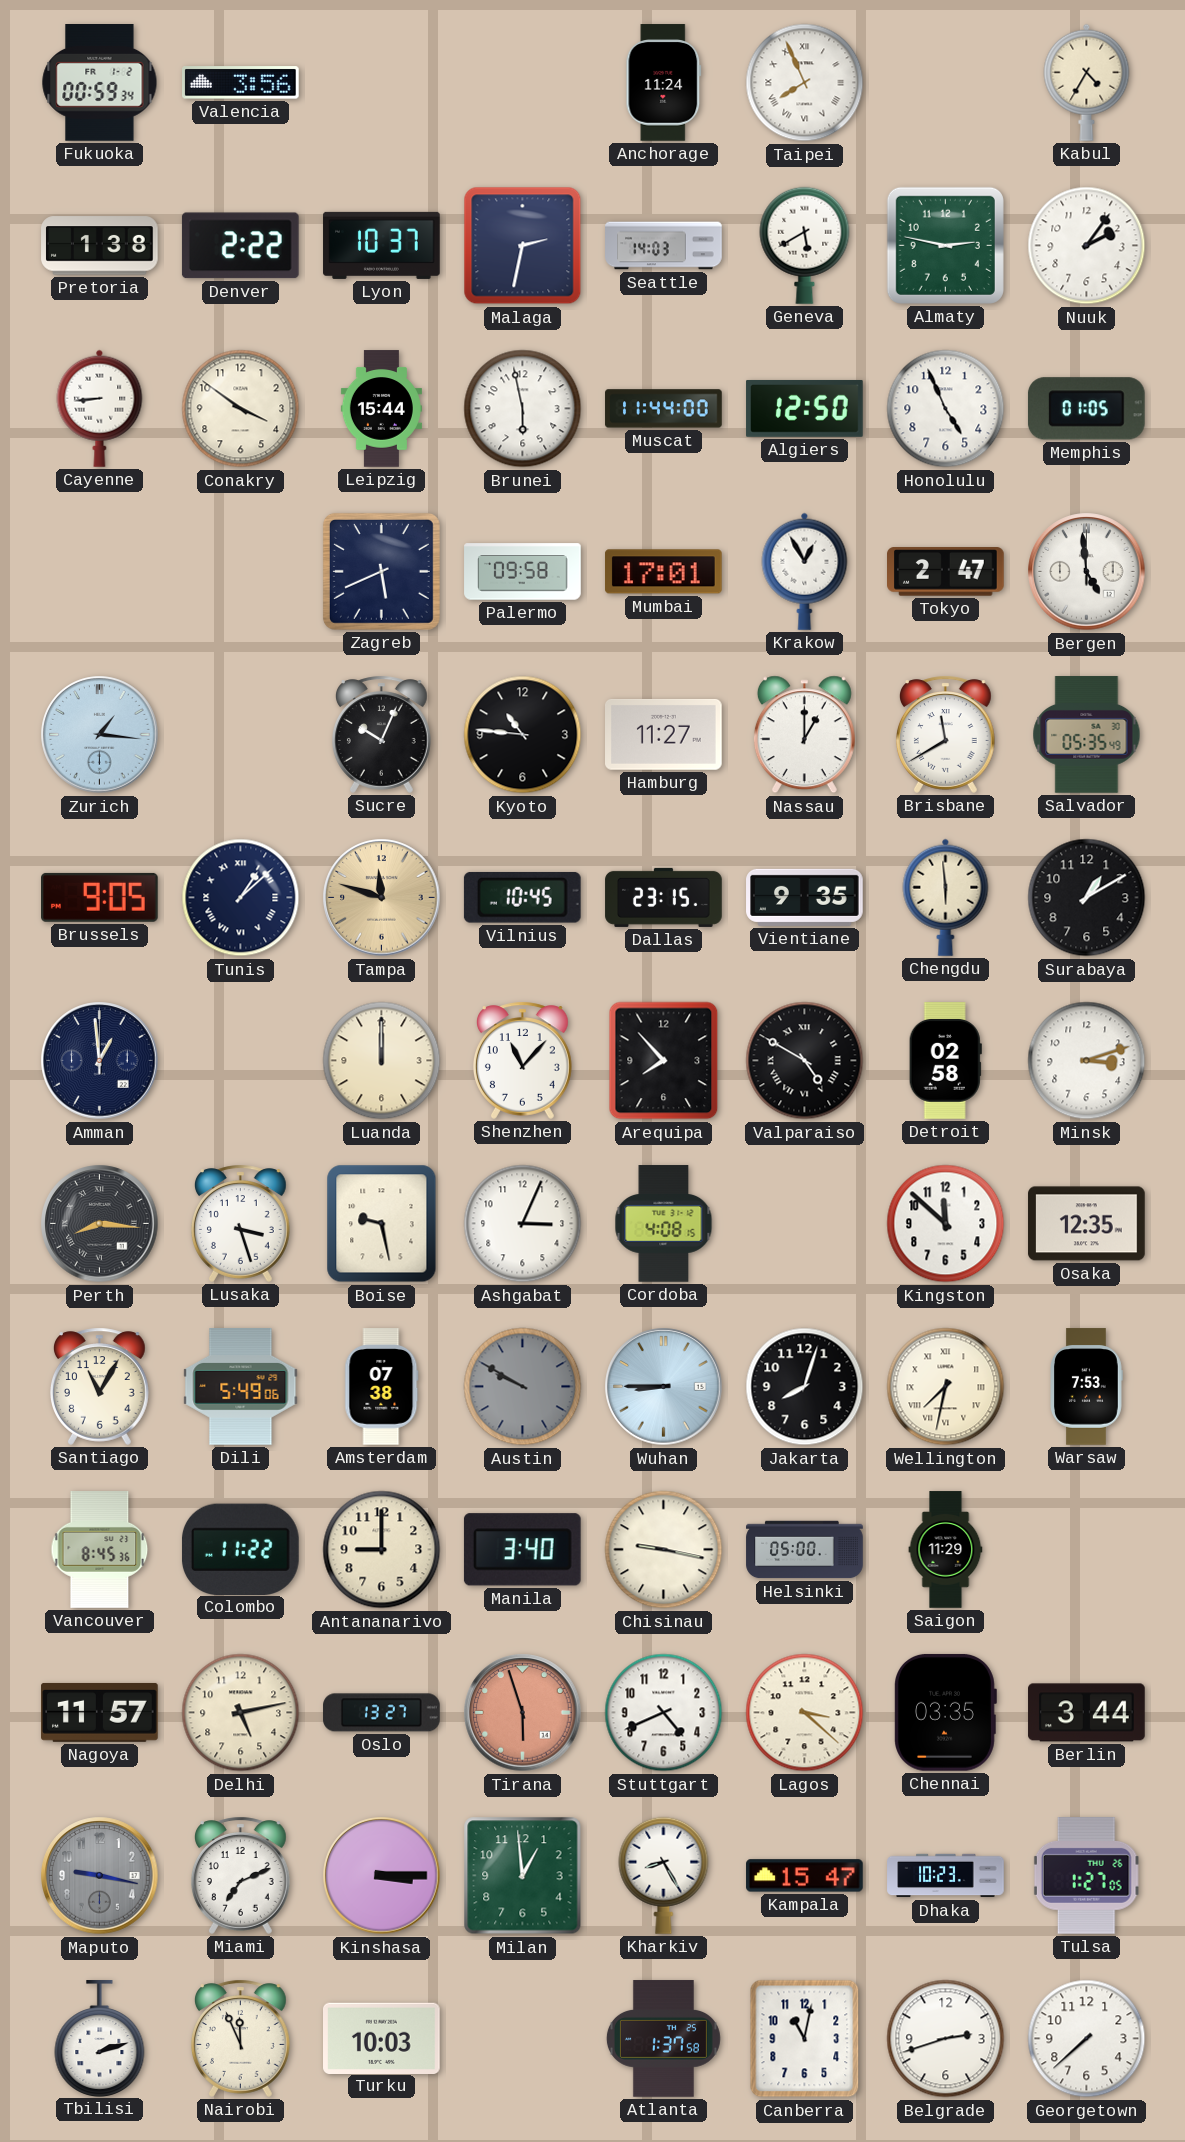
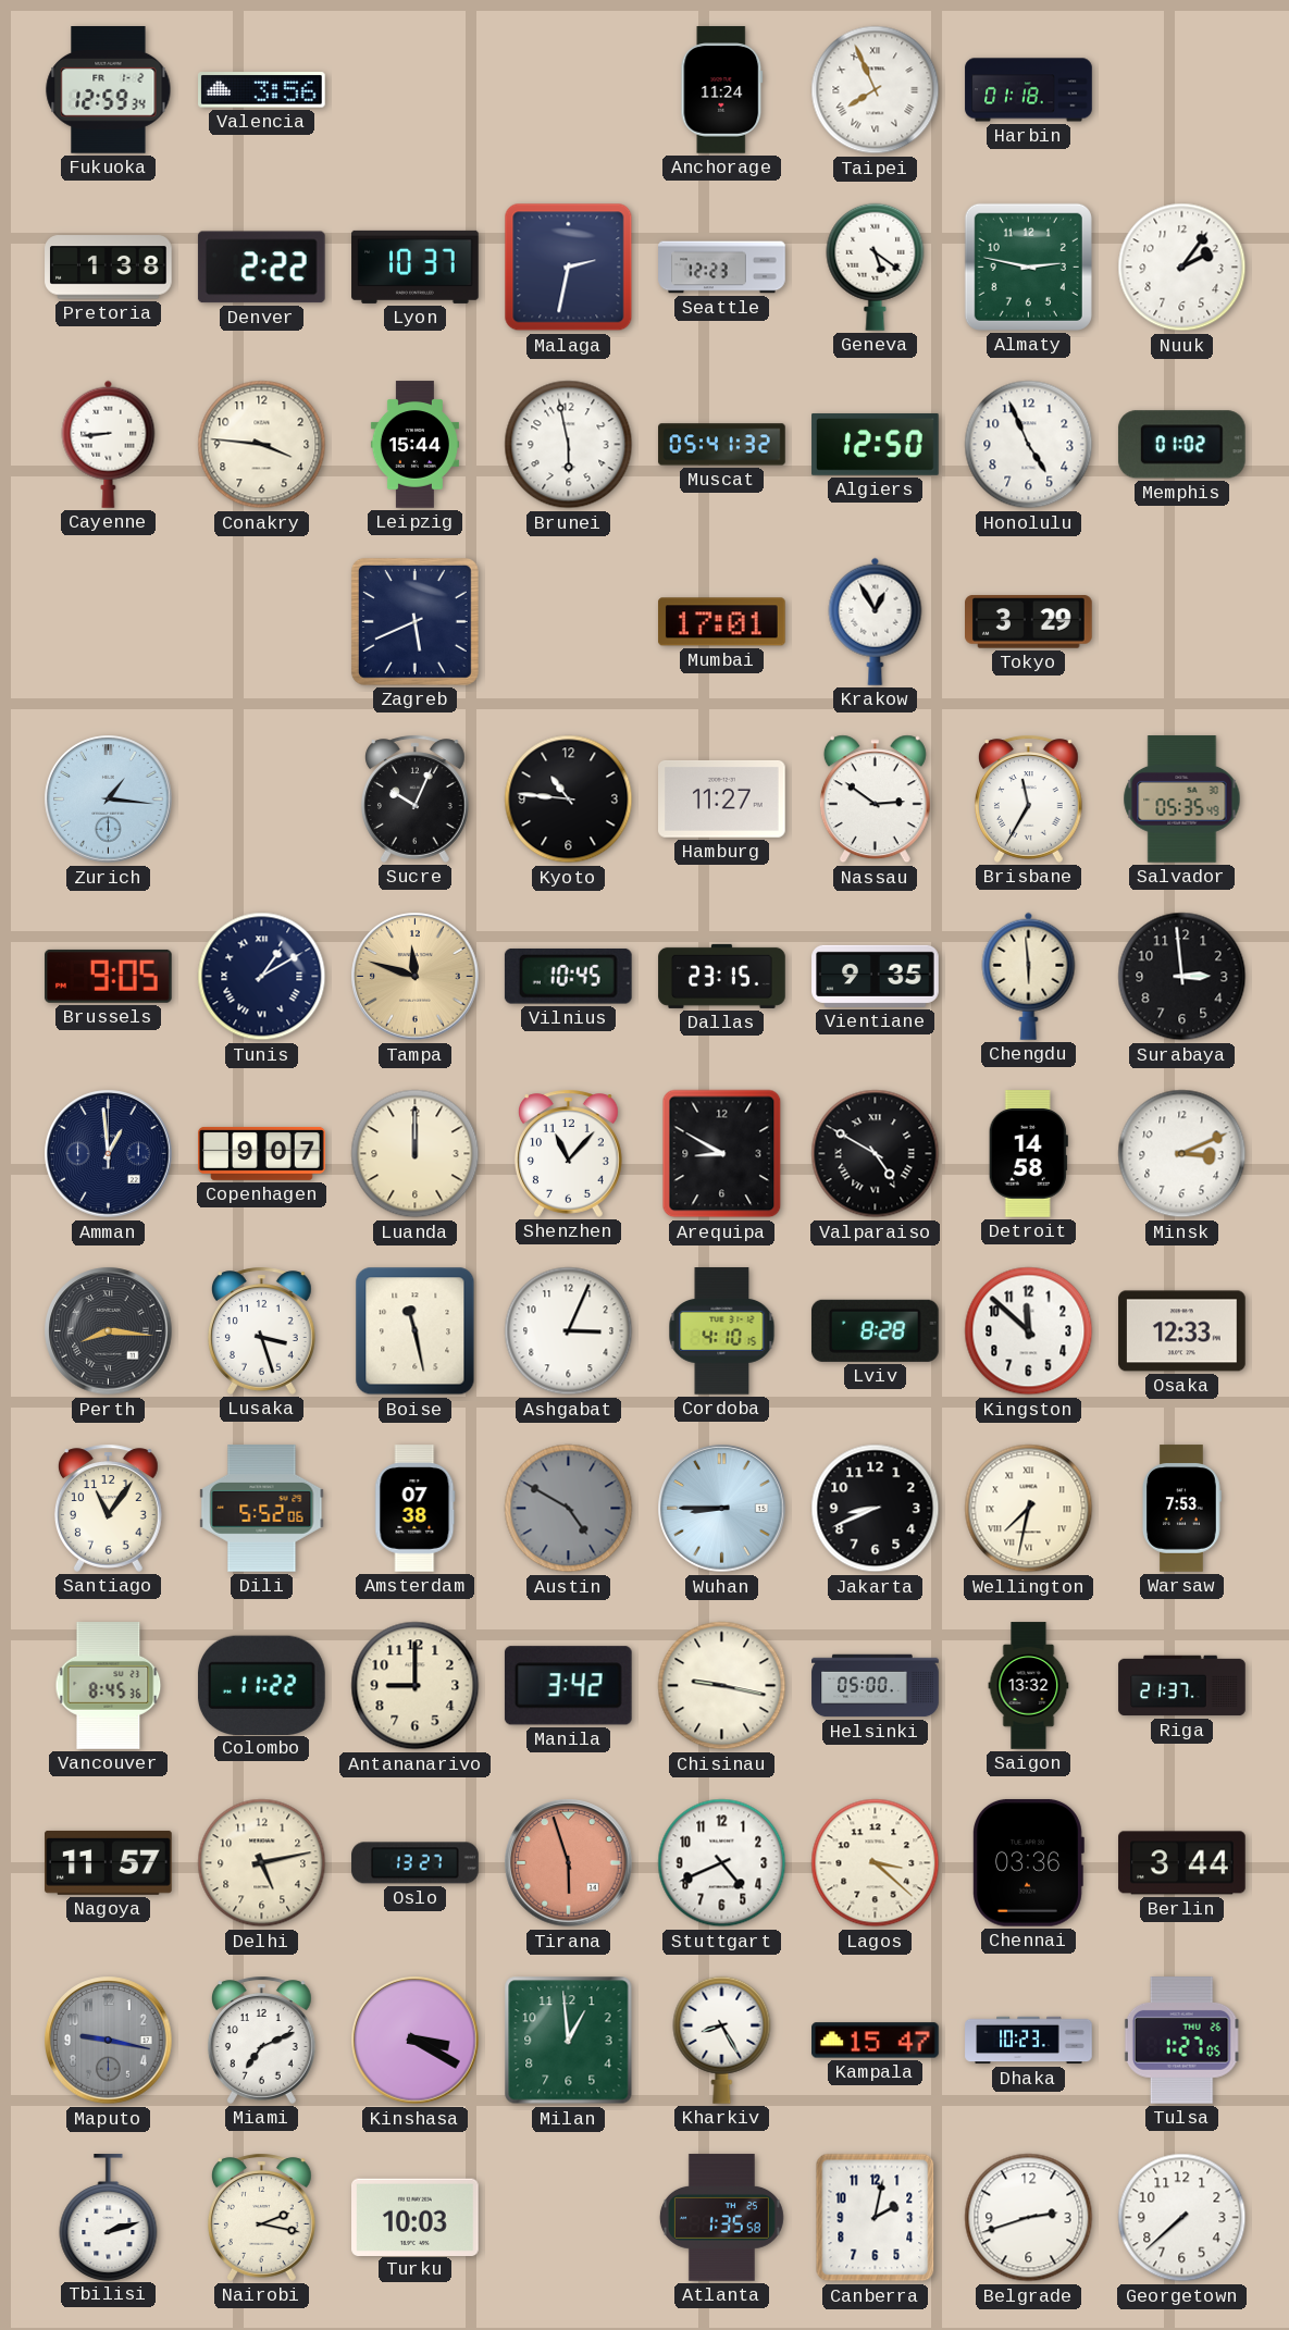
Fukuoka: 00:59 -> 12:59
Harbin: none -> 01:18
Kabul: 4:35 -> none
Seattle: 14:03 -> 12:23
Geneva: 5:40 -> 5:21
Conakry: 3:51 -> 3:46
Muscat: 11:44 -> 05:41
Memphis: 01:05 -> 01:02
Palermo: 09:58 -> none
Tokyo: 2:47 -> 3:29
Bergen: 4:59 -> none
Nassau: 1:00 -> 2:51
Brisbane: 11:40 -> 11:35
Tunis: 1:08 -> 1:10
Surabaya: 1:10 -> 2:59
Copenhagen: none -> 9:07
Arequipa: 7:53 -> 8:50
Detroit: 02:58 -> 14:58
Minsk: 3:12 -> 3:11
Boise: 9:28 -> 11:28
Cordoba: 4:08 -> 4:10
Lviv: none -> 8:28
Osaka: 12:35 -> 12:33
Santiago: 11:05 -> 11:06
Dili: 5:49 -> 5:52
Austin: 9:50 -> 4:50
Jakarta: 8:03 -> 8:41
Manila: 3:40 -> 3:42
Saigon: 11:29 -> 13:32
Riga: none -> 21:37
Chennai: 03:35 -> 03:36
Kinshasa: 3:15 -> 3:20
Nairobi: 11:56 -> 2:17
Atlanta: 1:37 -> 1:35
Canberra: 11:02 -> 2:02
